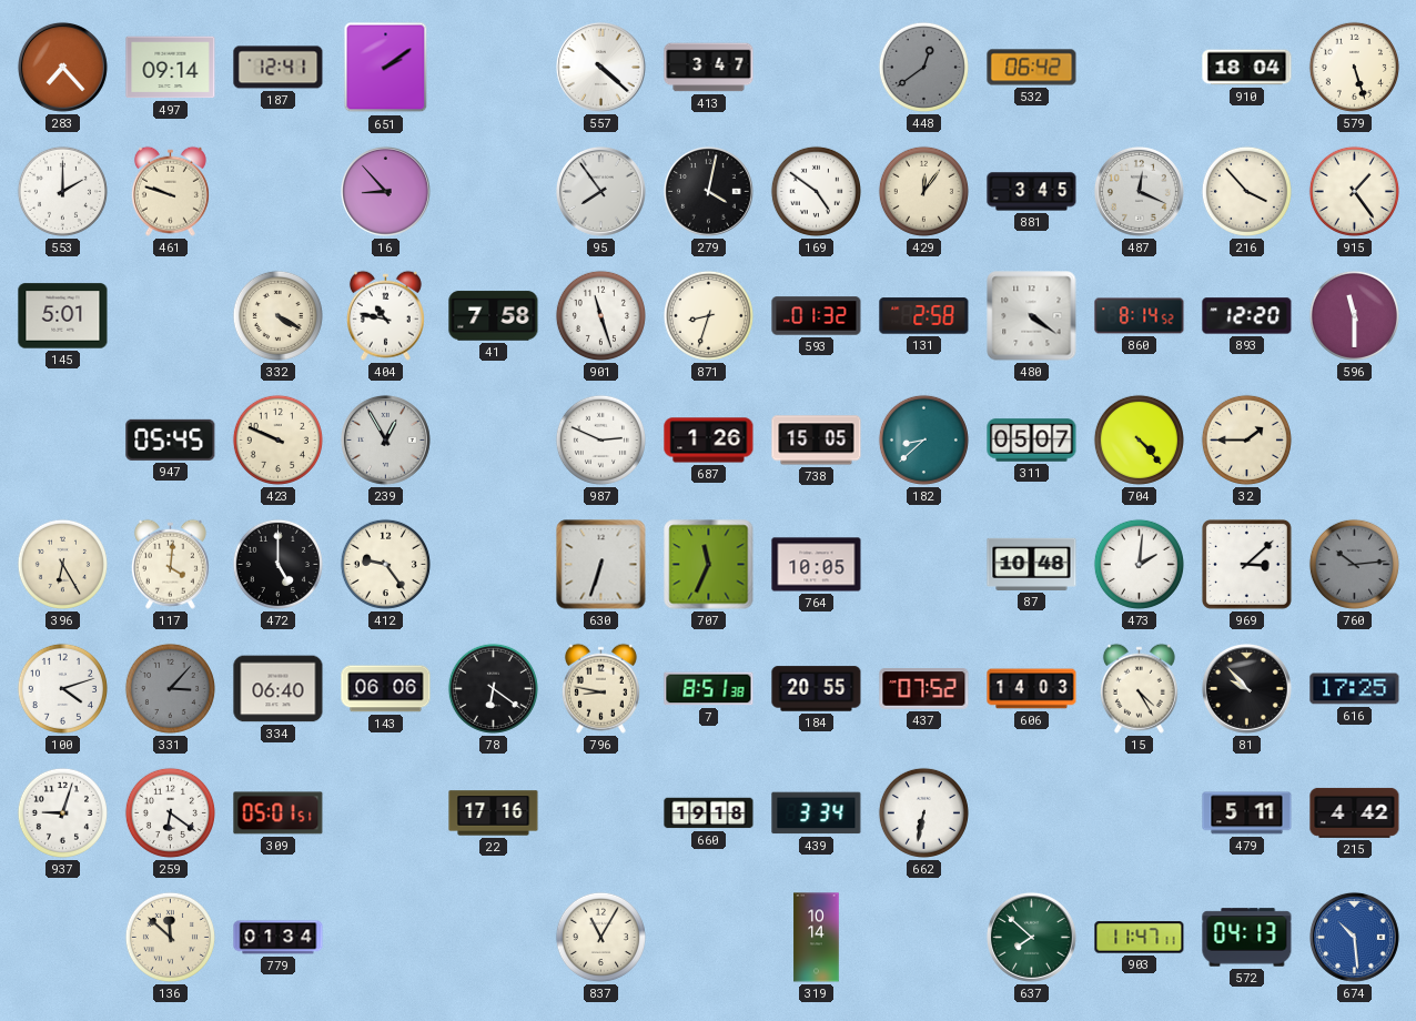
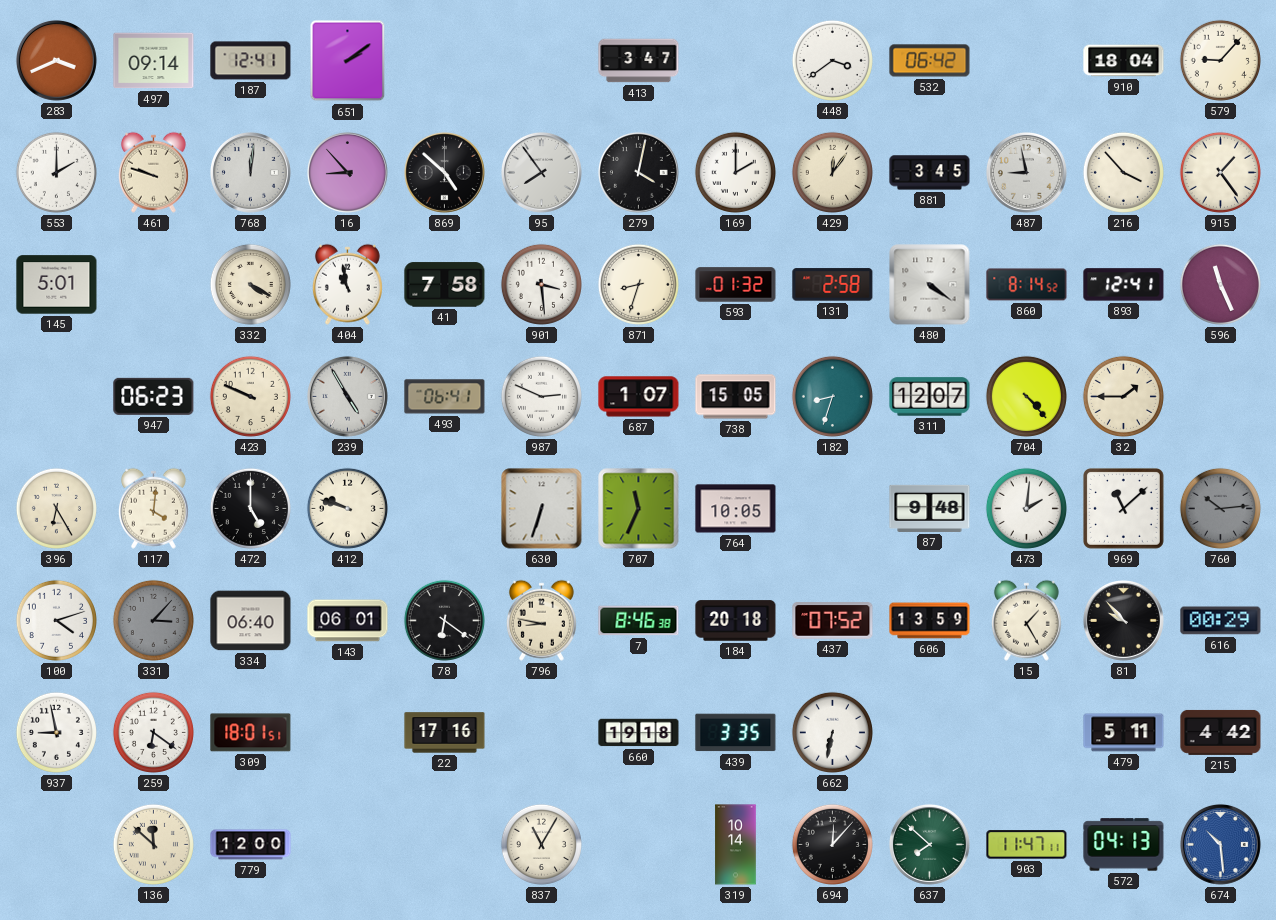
283: 7:23 -> 3:41
557: 4:22 -> none
448: 12:39 -> 3:39
448 dial: grey -> white
579: 5:27 -> 9:07
768: none -> 12:01
869: none -> 4:52
169: 4:51 -> 2:00
487: 12:19 -> 8:58
404: 10:47 -> 10:58
901: 11:27 -> 3:29
893: 12:20 -> 12:41
596: 11:30 -> 11:26
947: 05:45 -> 06:23
239: 12:55 -> 4:55
493: none -> 06:41
687: 1:26 -> 1:07
182: 8:38 -> 8:33
311: 05:07 -> 12:07
412: 9:24 -> 9:48
87: 10:48 -> 9:48
969: 3:08 -> 11:08
143: 06:06 -> 06:01
7: 8:51 -> 8:46
184: 20:55 -> 20:18
606: 14:03 -> 13:59
15: 4:25 -> 1:25
616: 17:25 -> 00:29
937: 9:03 -> 8:58
309: 05:01 -> 18:01
439: 3:34 -> 3:35
779: 01:34 -> 12:00
694: none -> 12:07
